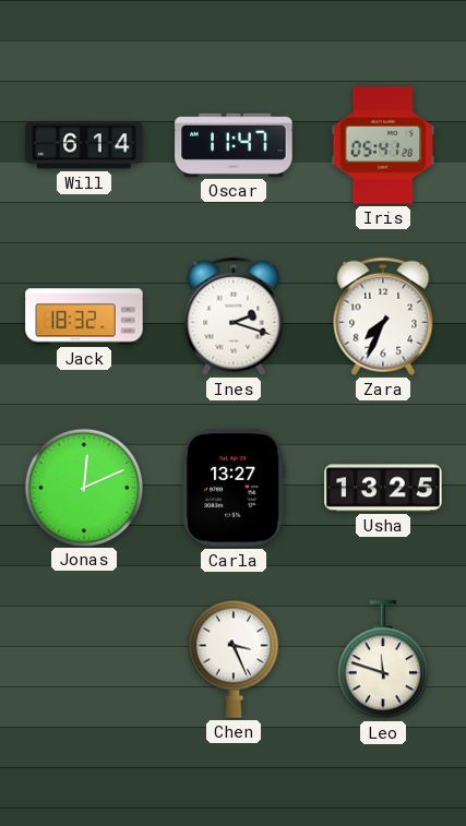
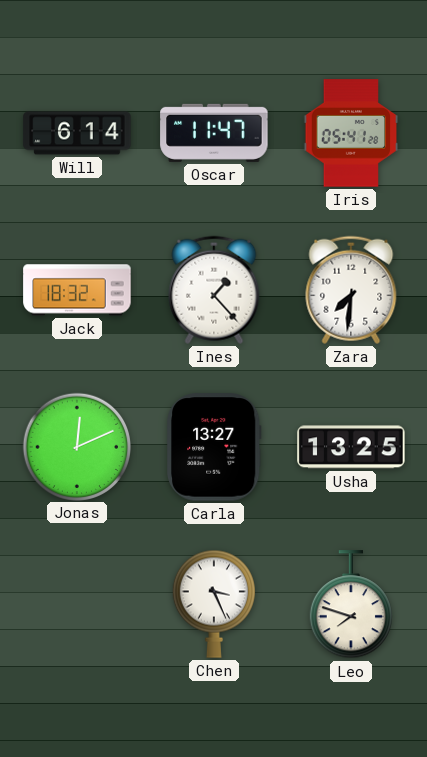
Ines: 2:18 -> 1:23
Zara: 7:34 -> 7:31
Leo: 11:48 -> 7:48
